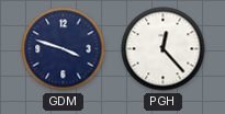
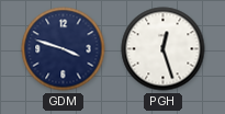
PGH: 12:23 -> 12:27
